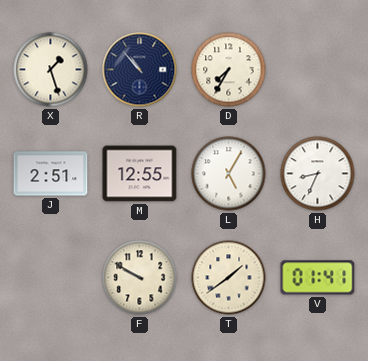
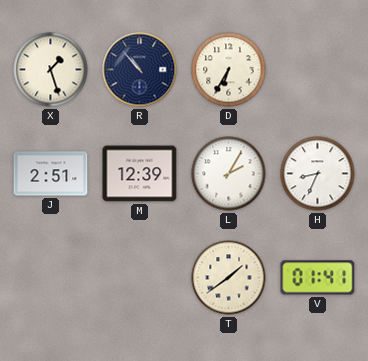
D: 7:35 -> 6:35
M: 12:55 -> 12:39
L: 5:05 -> 2:05
F: 9:50 -> none
